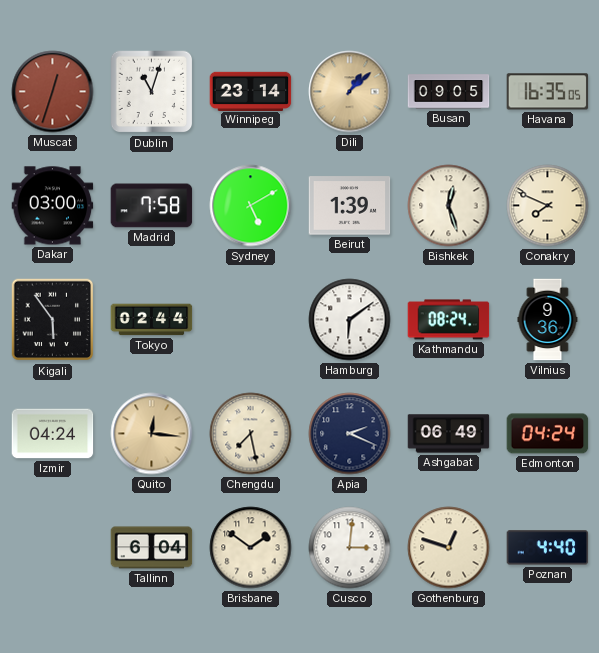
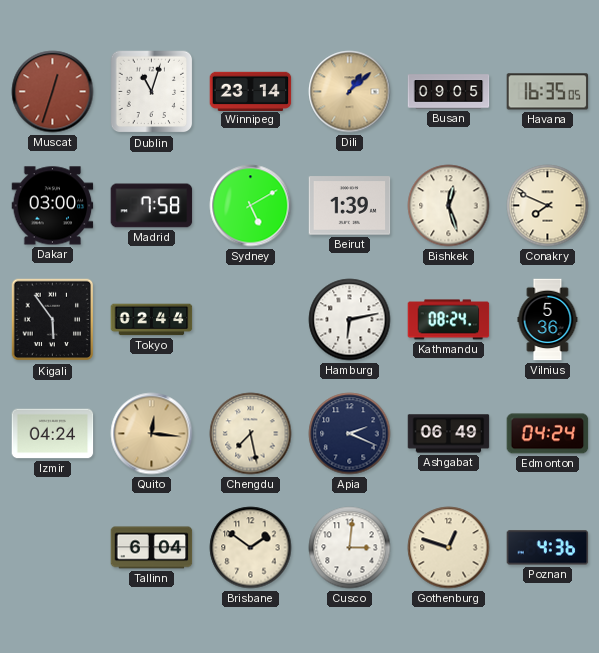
Hamburg: 6:09 -> 6:13
Vilnius: 9:36 -> 5:36
Poznan: 4:40 -> 4:36
